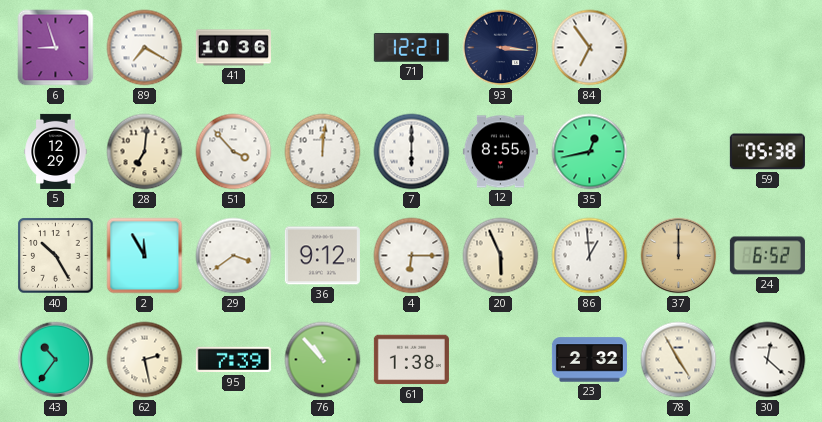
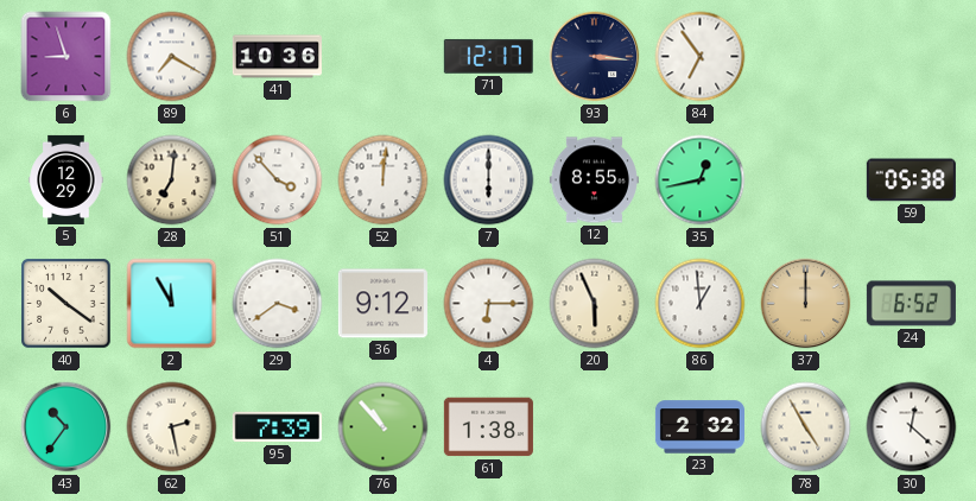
71: 12:21 -> 12:17
40: 10:25 -> 10:21
